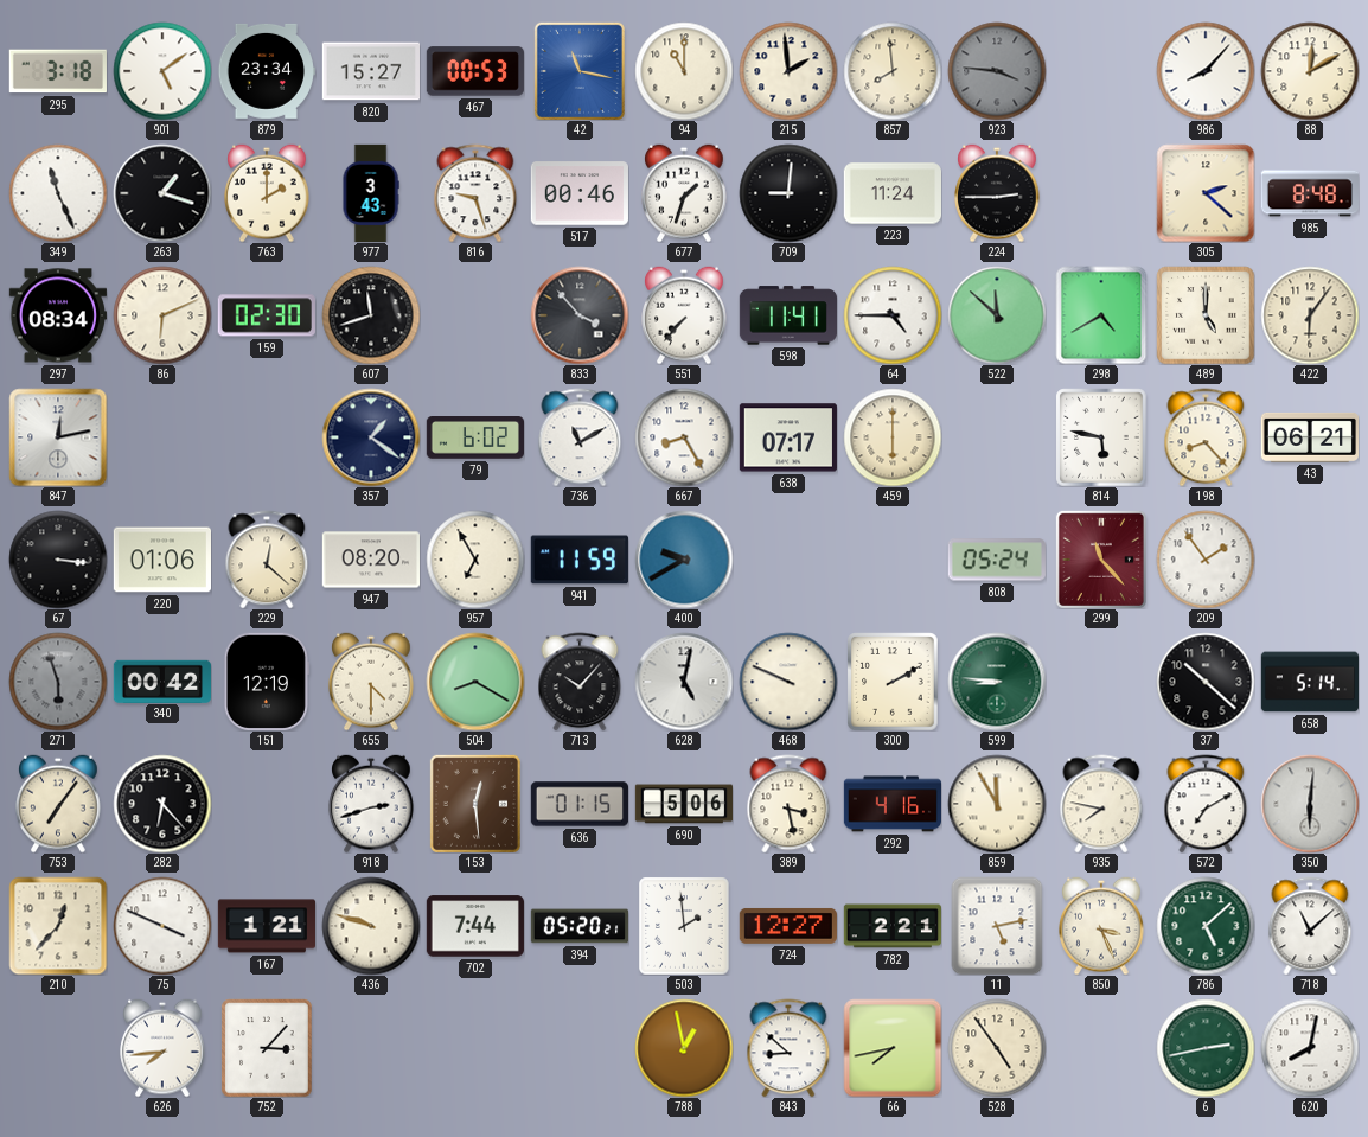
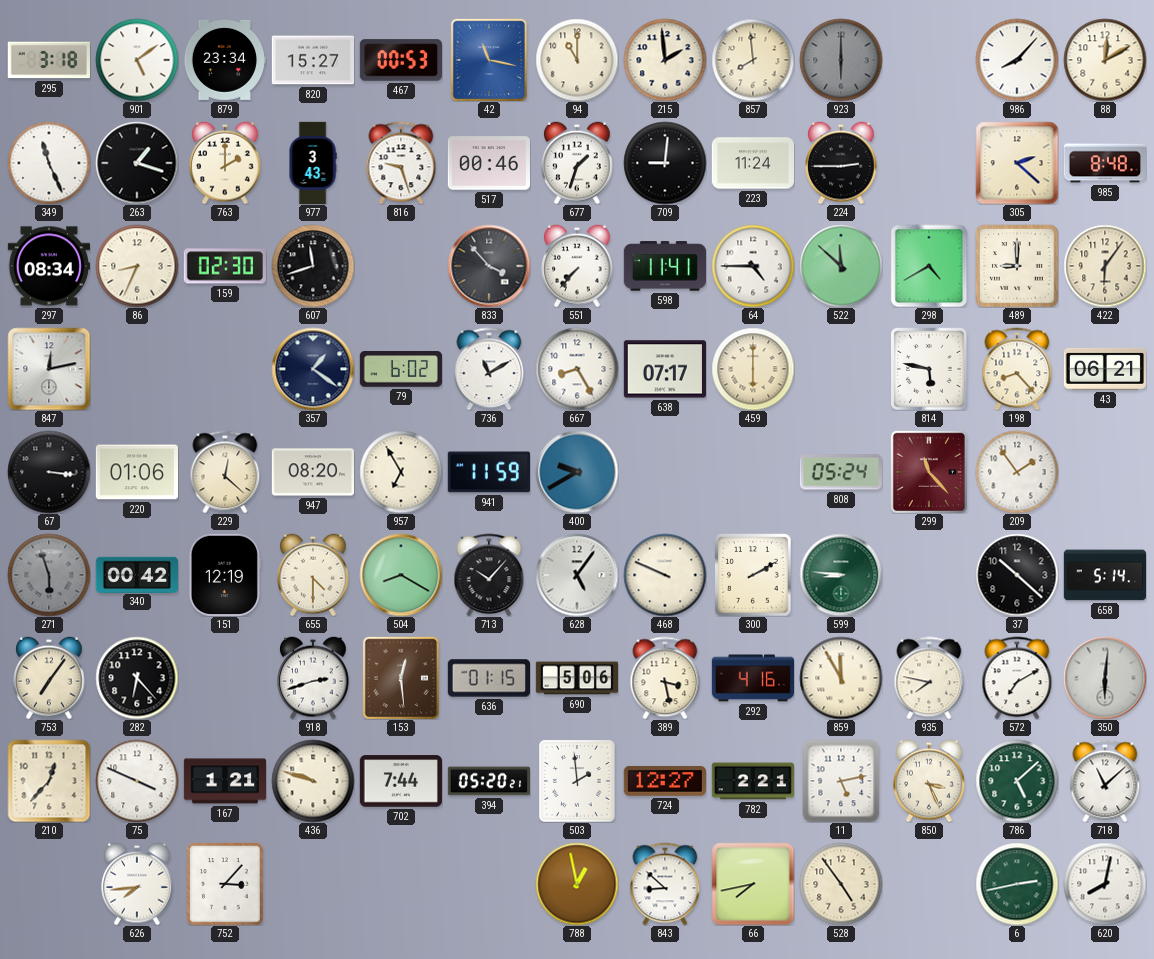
923: 3:46 -> 6:00
86: 6:11 -> 8:34
489: 5:00 -> 9:00
628: 5:02 -> 5:06
